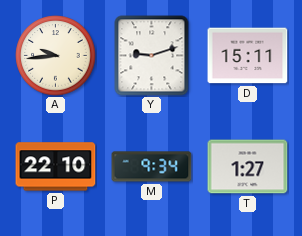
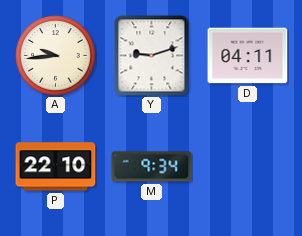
D: 15:11 -> 04:11
T: 1:27 -> none
